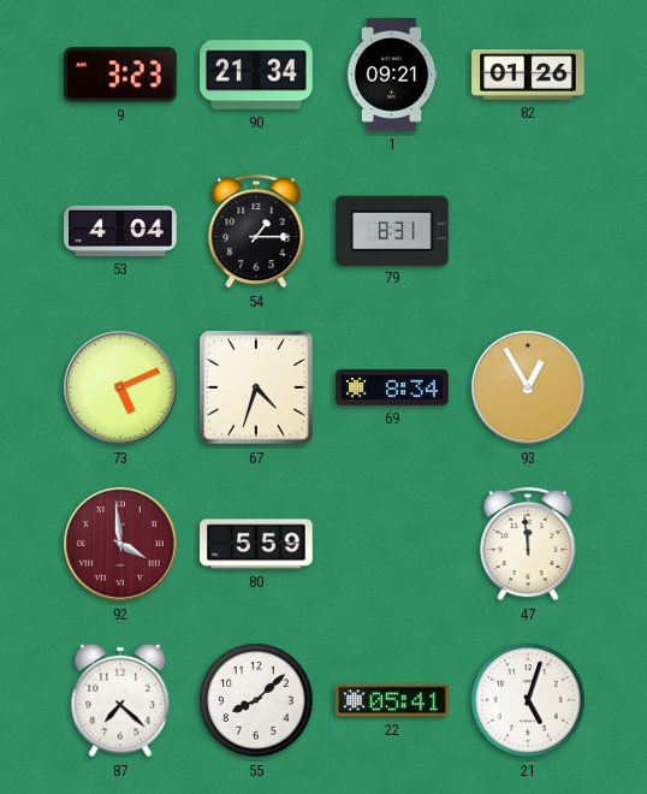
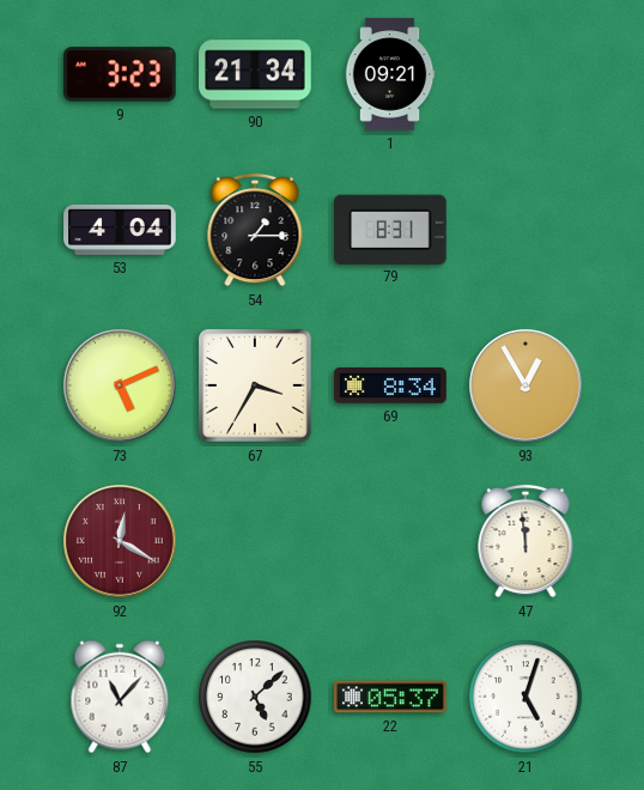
82: 01:26 -> none
67: 4:33 -> 3:35
92: 3:59 -> 12:20
80: 5:59 -> none
87: 7:22 -> 11:07
55: 8:08 -> 5:08
22: 05:41 -> 05:37
